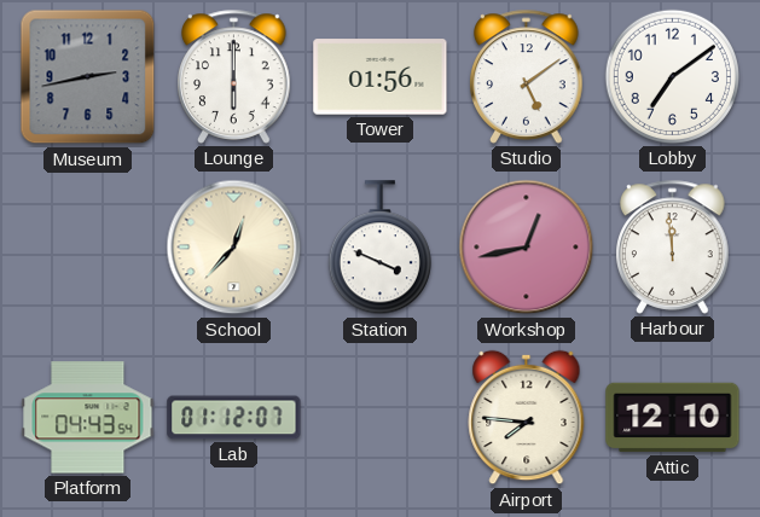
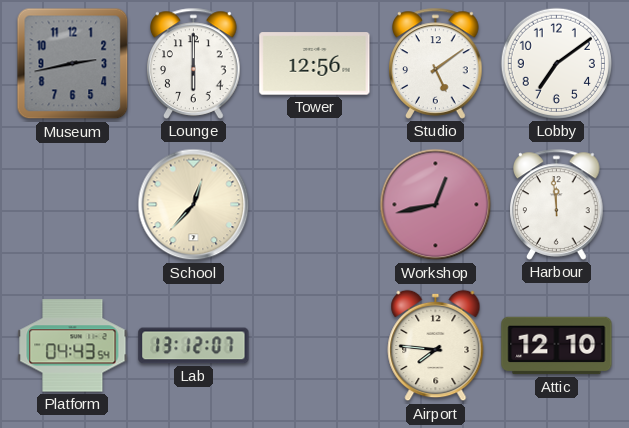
Tower: 01:56 -> 12:56
Station: 3:49 -> none
Lab: 01:12 -> 13:12
